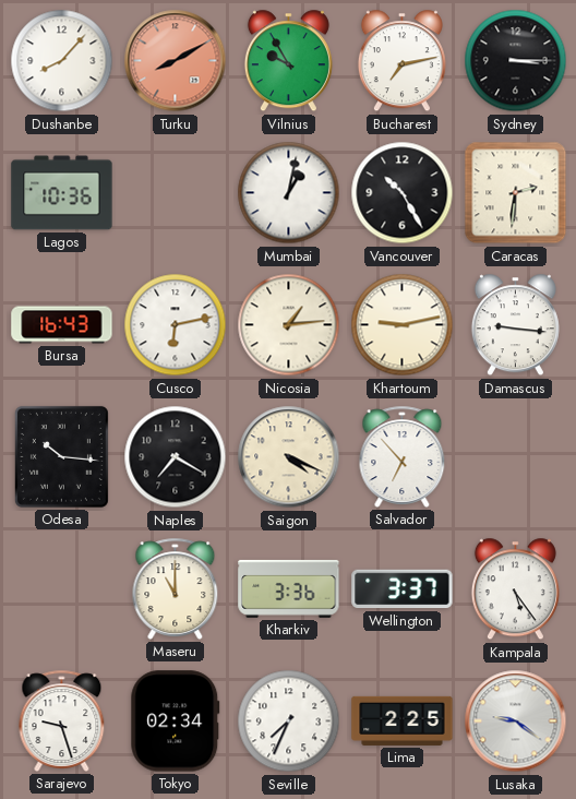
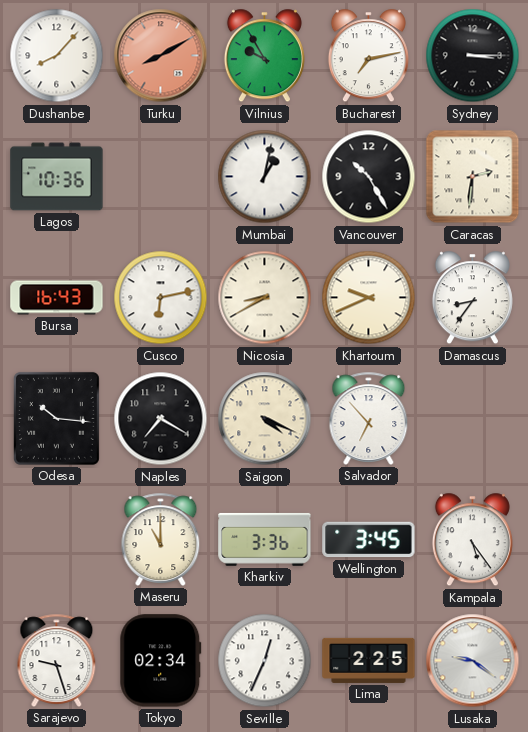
Nicosia: 1:14 -> 8:40
Khartoum: 9:13 -> 9:41
Damascus: 9:16 -> 8:36
Wellington: 3:37 -> 3:45
Seville: 7:34 -> 12:34
